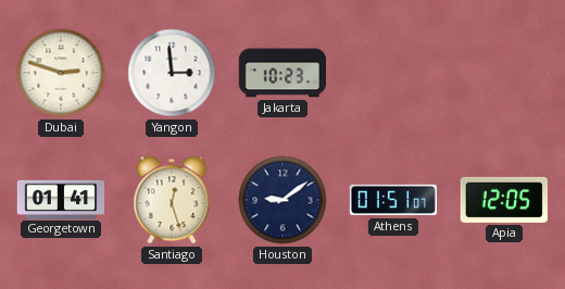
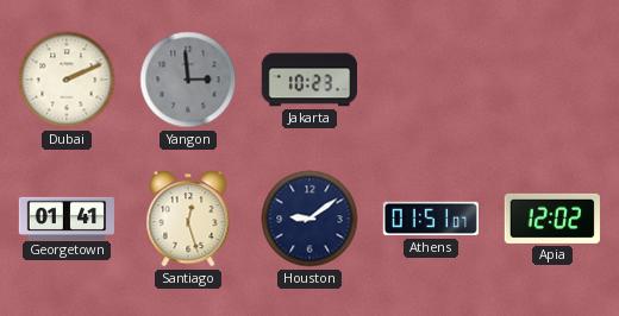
Dubai: 2:48 -> 2:11
Yangon dial: white -> grey
Apia: 12:05 -> 12:02
